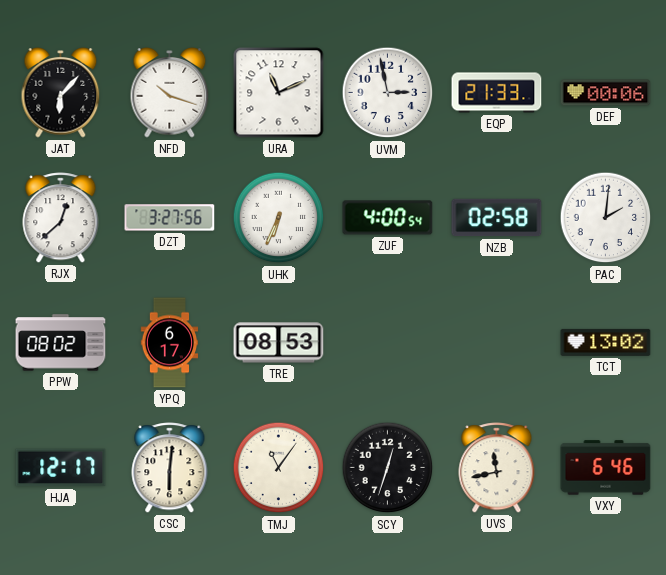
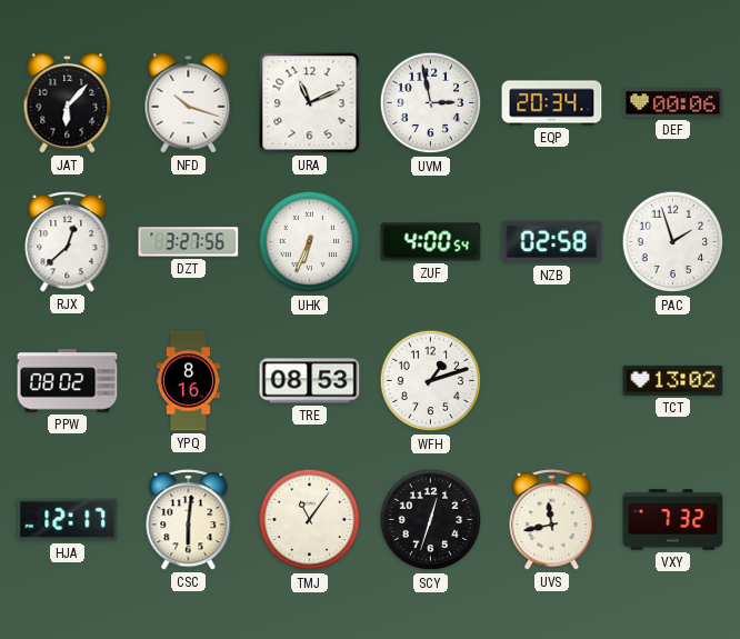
EQP: 21:33 -> 20:34
PAC: 2:01 -> 1:57
YPQ: 6:17 -> 8:16
WFH: none -> 1:12
VXY: 6:46 -> 7:32
